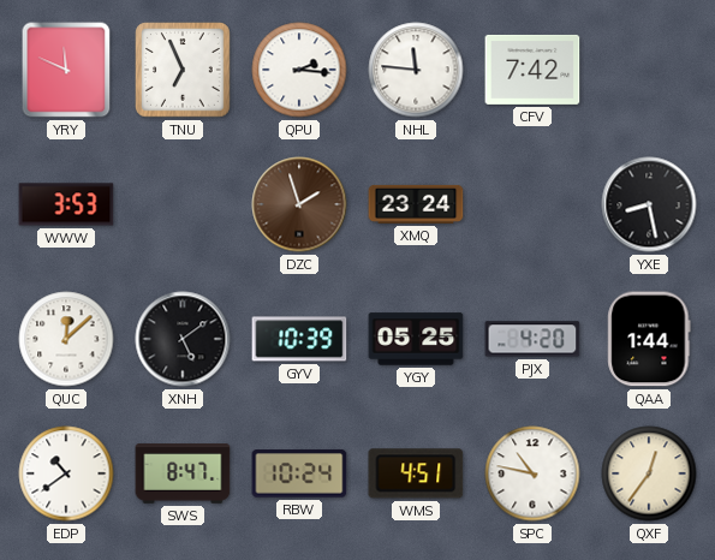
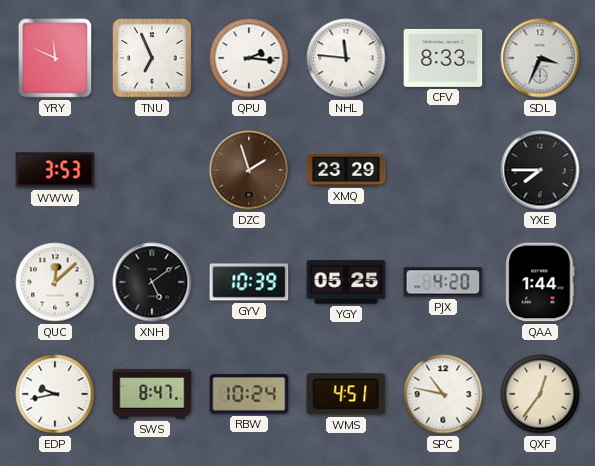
CFV: 7:42 -> 8:33
SDL: none -> 3:34
XMQ: 23:24 -> 23:29
YXE: 8:28 -> 7:45
EDP: 10:39 -> 9:43
